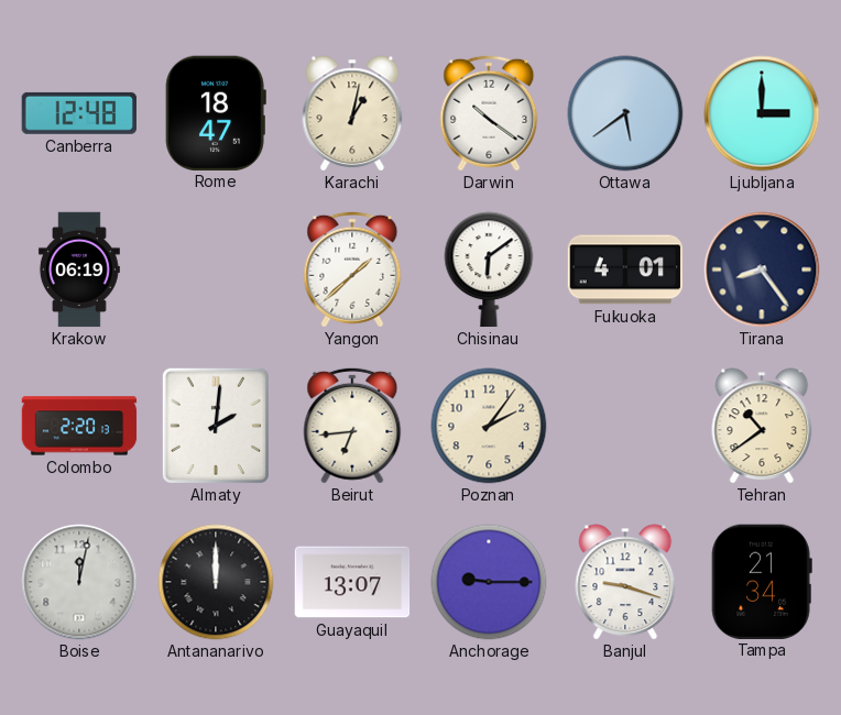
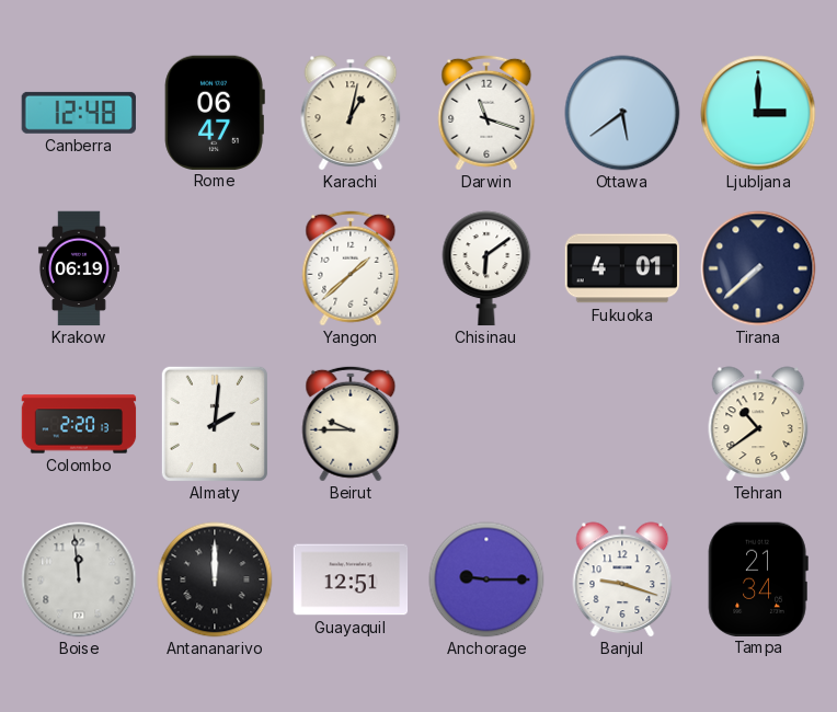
Rome: 18:47 -> 06:47
Darwin: 10:21 -> 11:18
Tirana: 8:24 -> 7:38
Beirut: 6:44 -> 9:45
Poznan: 2:06 -> none
Boise: 12:02 -> 11:59
Guayaquil: 13:07 -> 12:51
